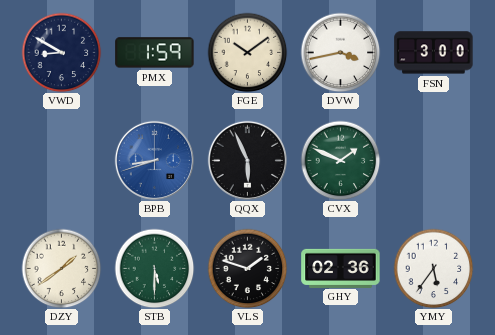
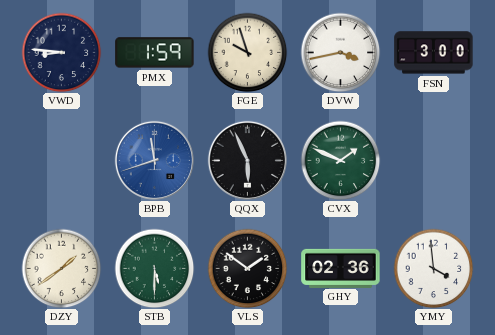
VWD: 8:50 -> 8:46
FGE: 10:09 -> 9:57
BPB: 8:42 -> 11:42
VLS: 1:48 -> 1:51
YMY: 5:36 -> 3:59
